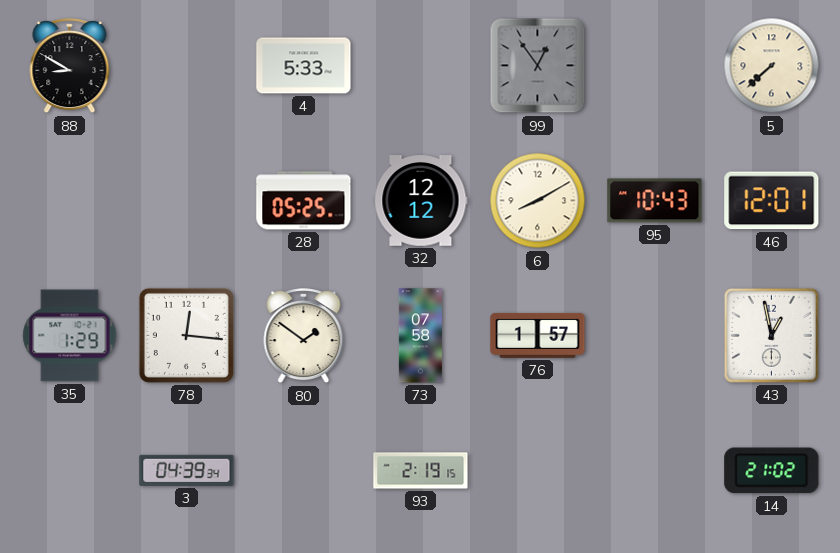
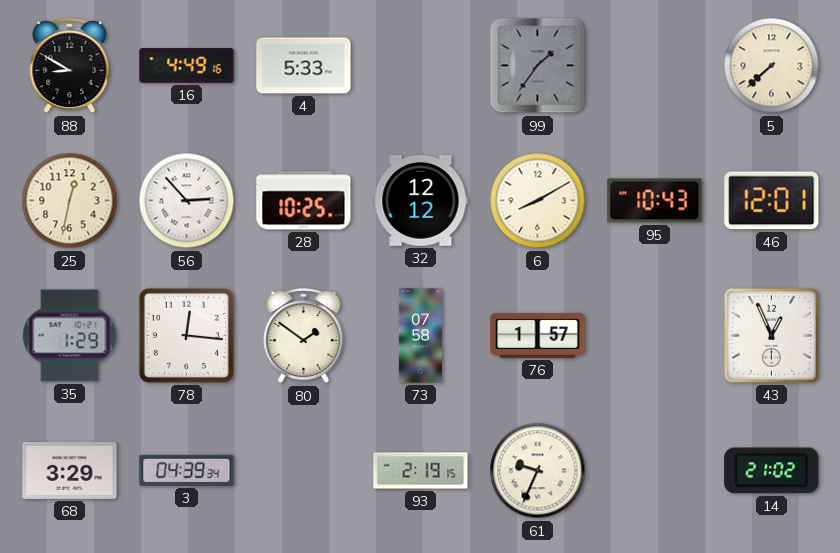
16: none -> 4:49
99: 12:54 -> 1:36
25: none -> 12:32
56: none -> 2:53
28: 05:25 -> 10:25
43: 12:58 -> 12:56
68: none -> 3:29
61: none -> 9:34
